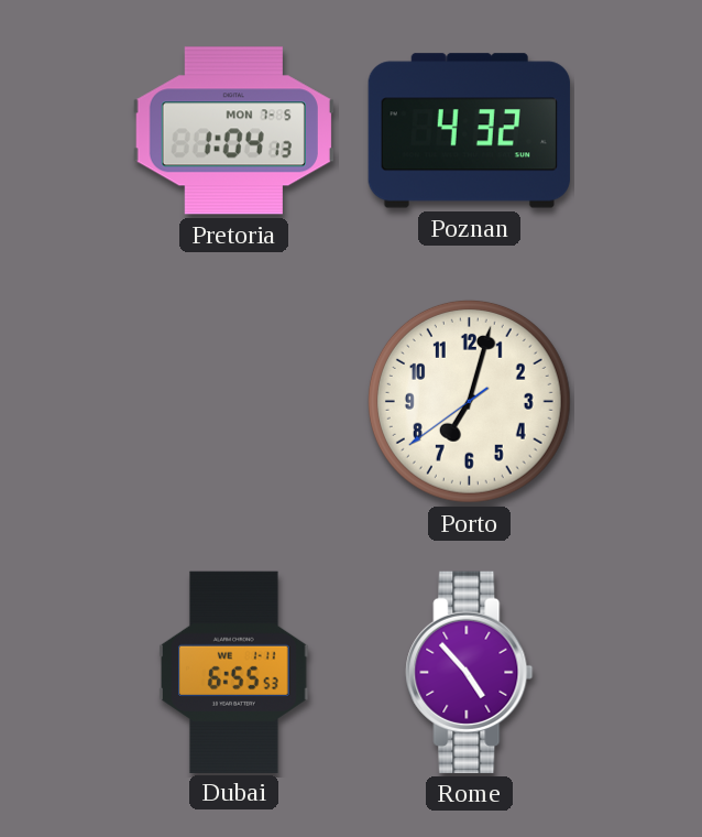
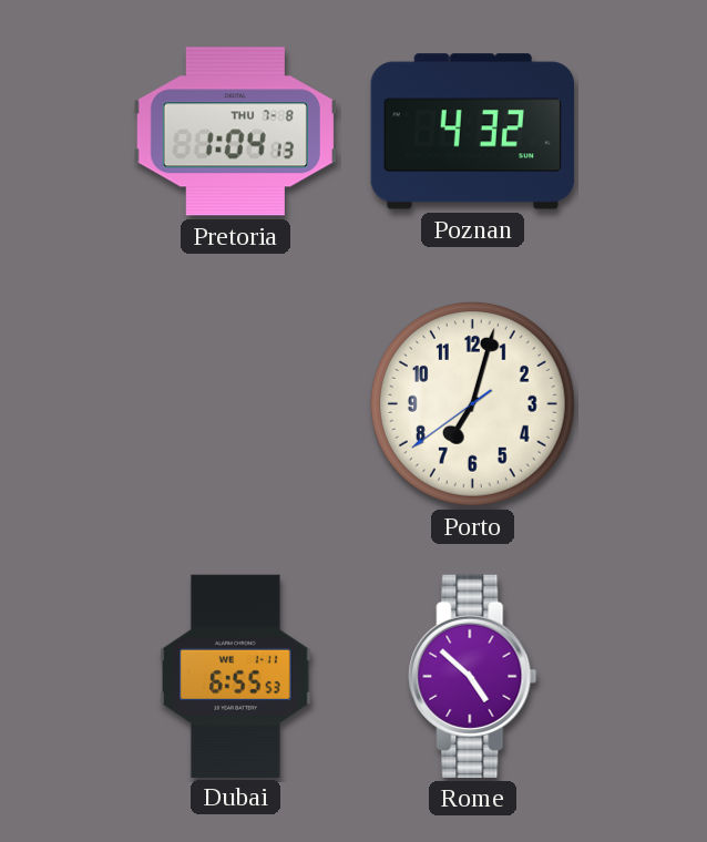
Pretoria date: MON 7-5 -> THU 7-8
Rome: 4:53 -> 4:52
